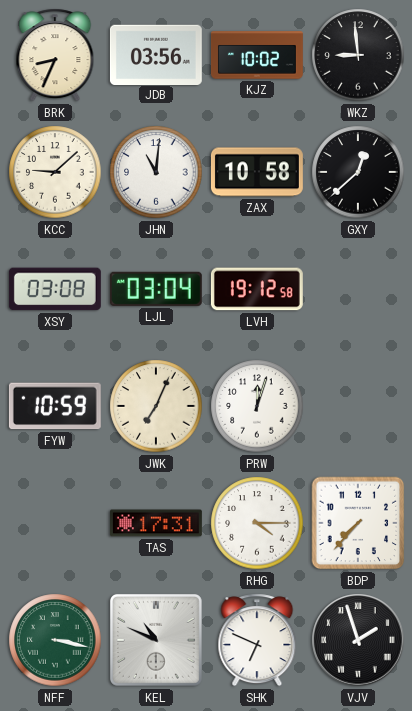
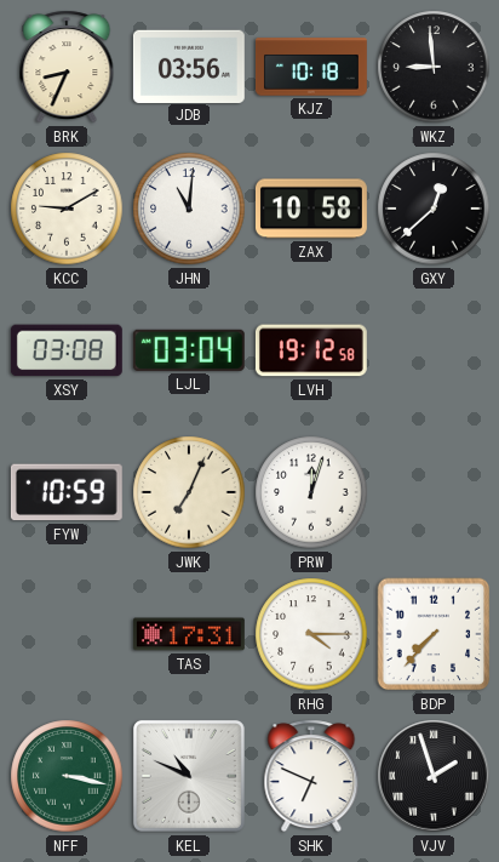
KJZ: 10:02 -> 10:18
KCC: 9:08 -> 9:10
